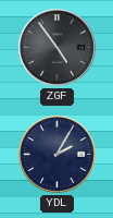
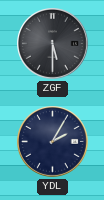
ZGF: 4:54 -> 5:30
